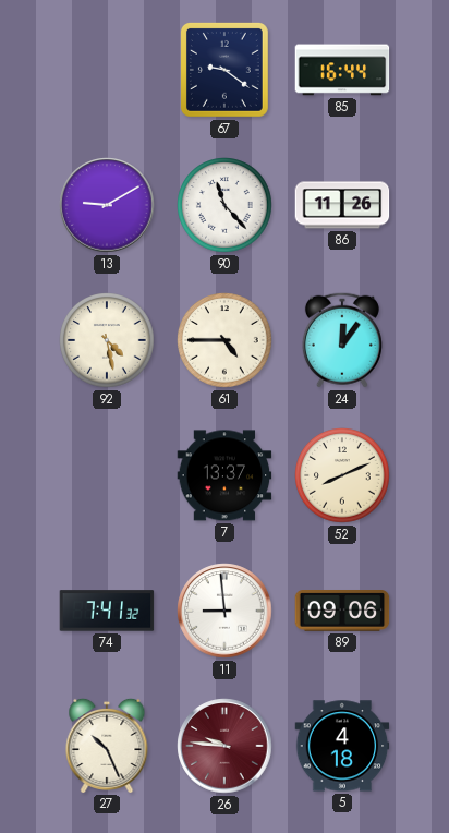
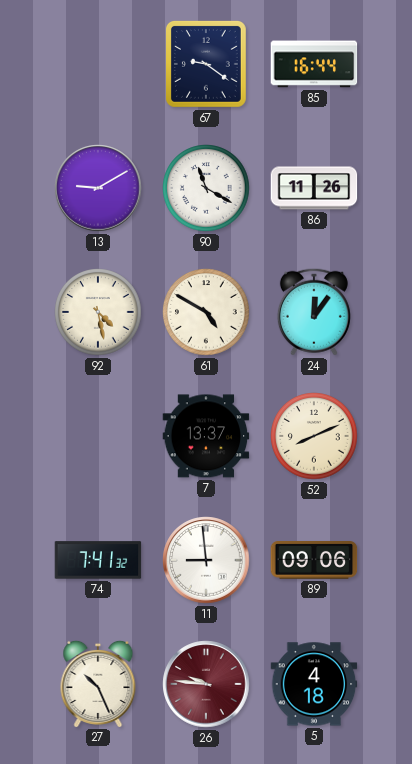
90: 11:23 -> 11:20
61: 4:45 -> 4:50
